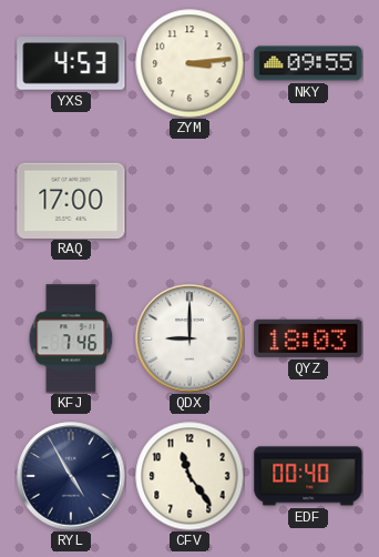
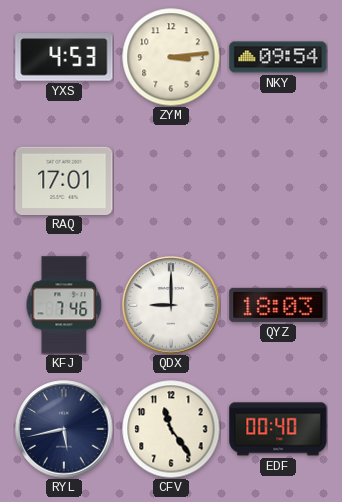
NKY: 09:55 -> 09:54
RAQ: 17:00 -> 17:01
RYL: 4:55 -> 5:43
